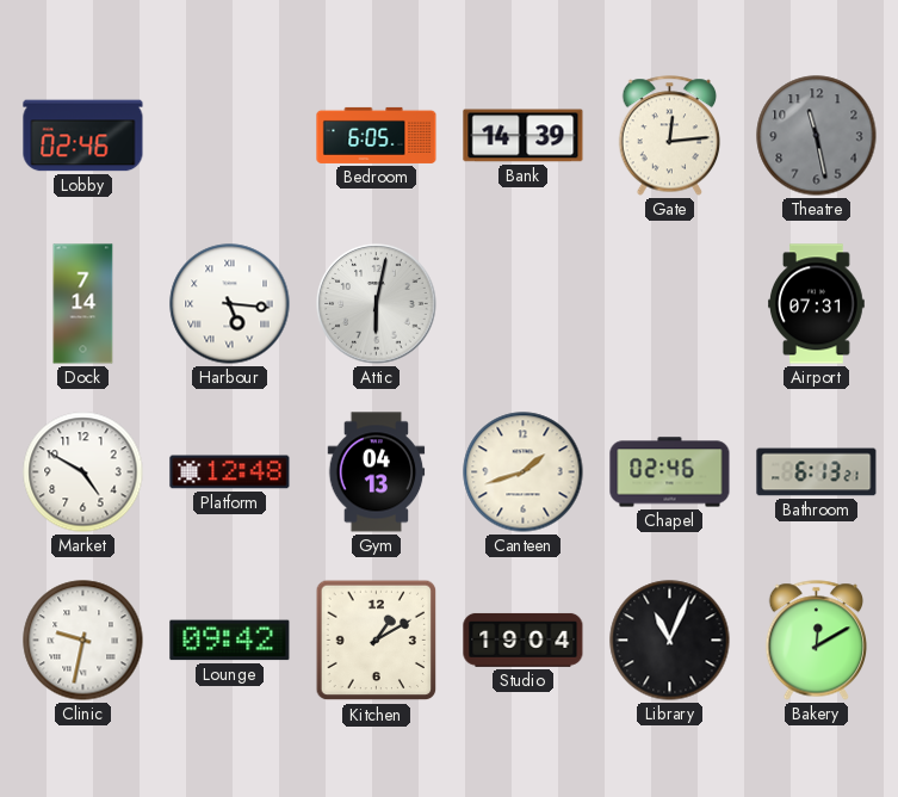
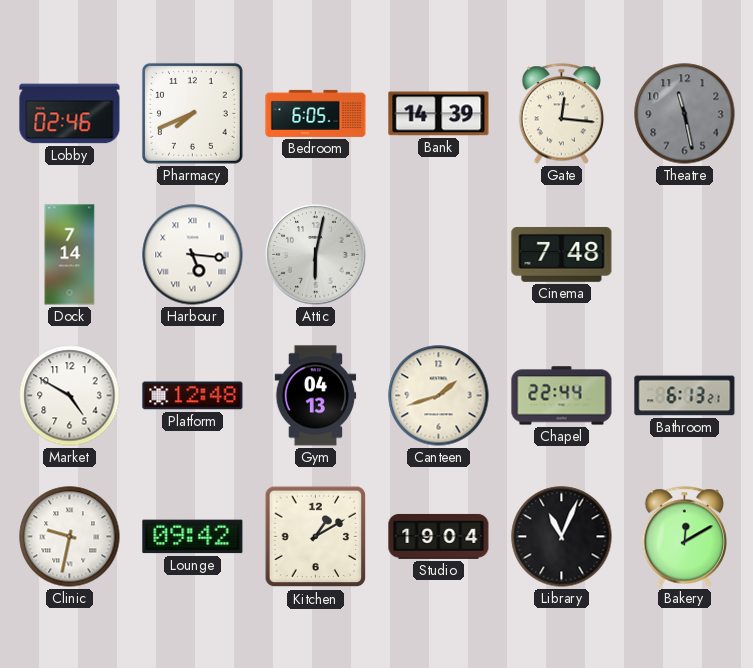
Pharmacy: none -> 7:41
Gate: 12:14 -> 12:16
Cinema: none -> 7:48
Airport: 07:31 -> none
Chapel: 02:46 -> 22:44
